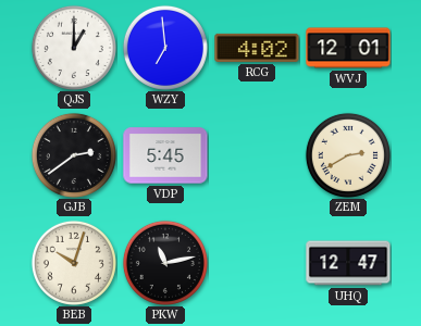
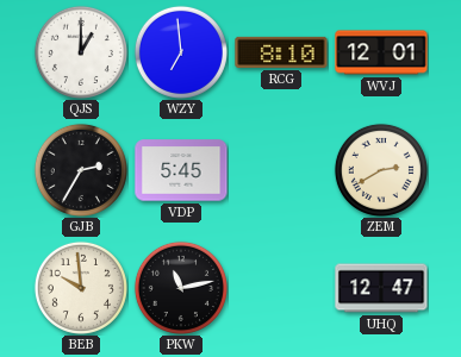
RCG: 4:02 -> 8:10
GJB: 2:39 -> 2:35
BEB: 10:03 -> 9:59
